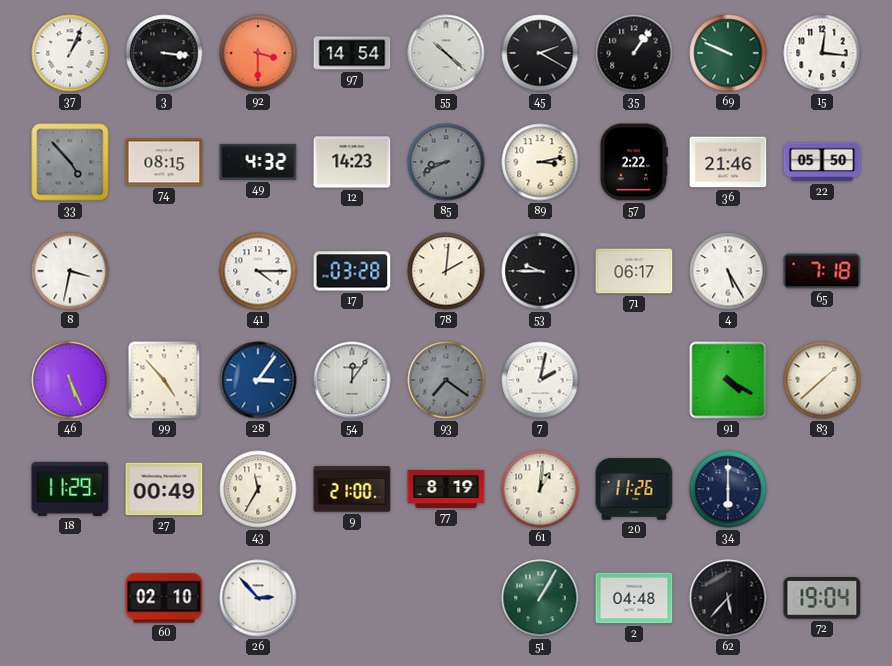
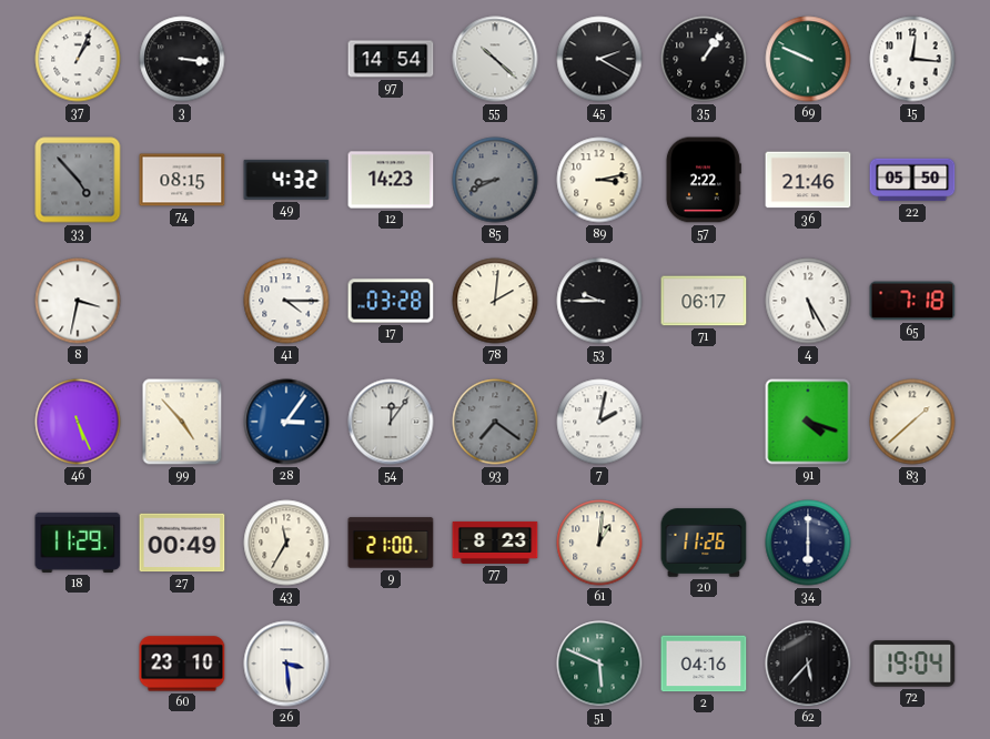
92: 3:30 -> none
91: 4:20 -> 4:18
77: 8:19 -> 8:23
60: 02:10 -> 23:10
26: 2:53 -> 3:29
51: 1:05 -> 5:49
2: 04:48 -> 04:16
